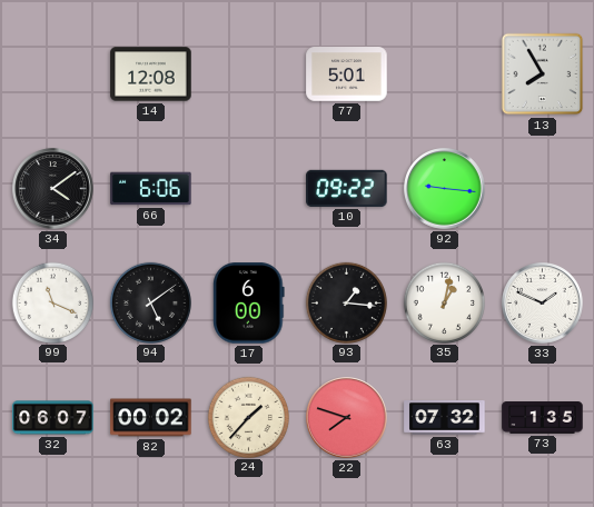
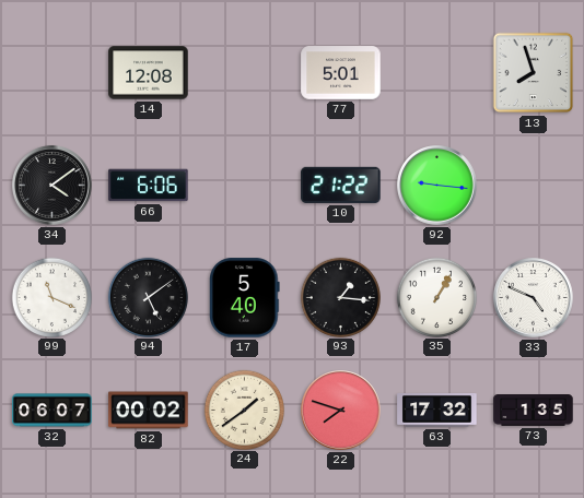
13: 7:55 -> 7:57
10: 09:22 -> 21:22
17: 6:00 -> 5:40
35: 1:02 -> 1:05
33: 1:49 -> 4:49
24: 1:37 -> 1:39
63: 07:32 -> 17:32
